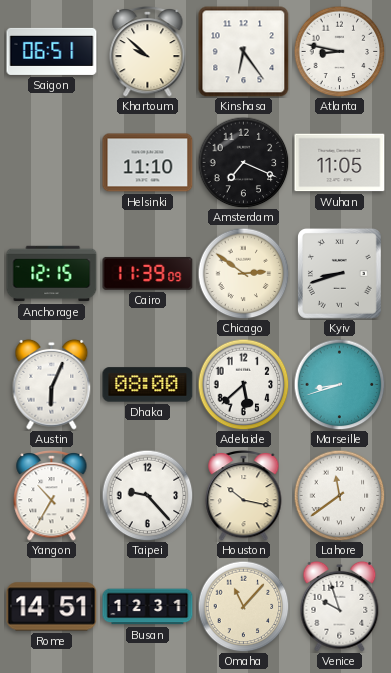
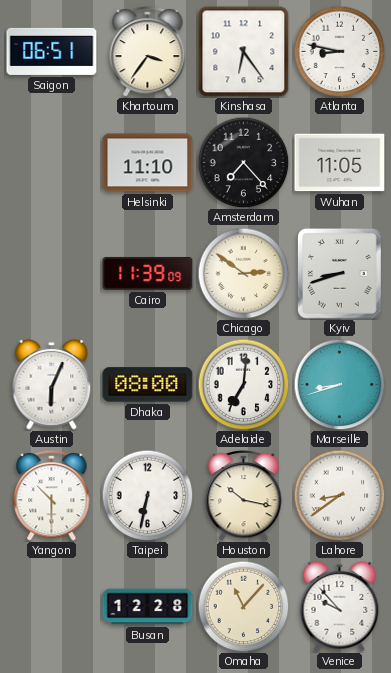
Khartoum: 9:52 -> 3:36
Amsterdam: 7:19 -> 7:23
Anchorage: 12:15 -> none
Adelaide: 5:38 -> 7:01
Yangon: 10:35 -> 10:30
Taipei: 9:23 -> 6:32
Lahore: 11:39 -> 8:39
Rome: 14:51 -> none
Busan: 12:31 -> 12:28
Venice: 9:57 -> 9:53
